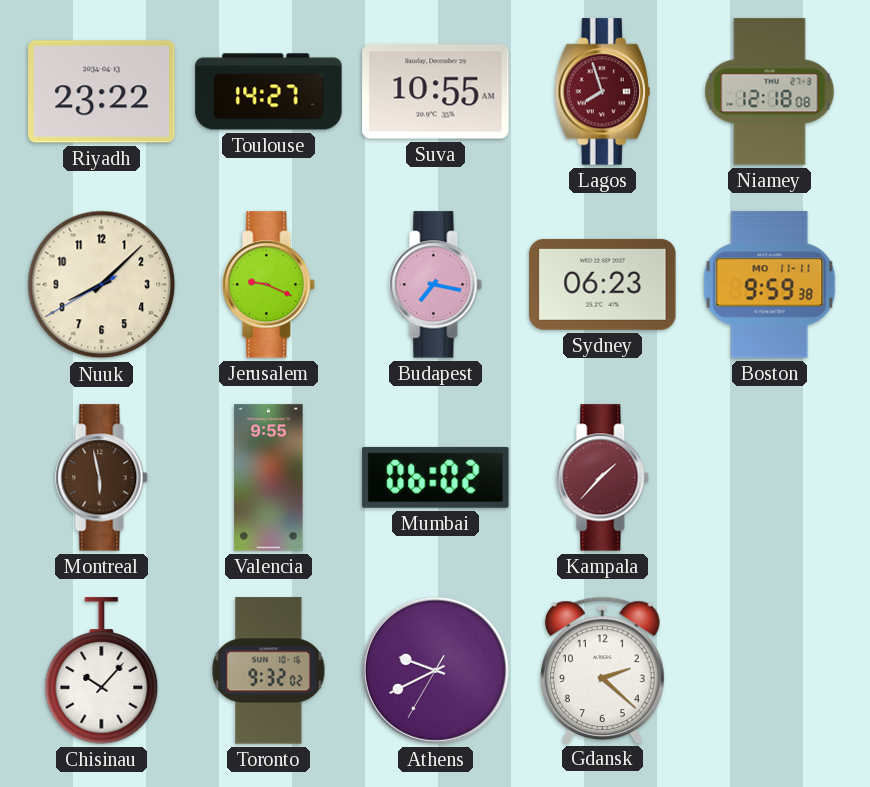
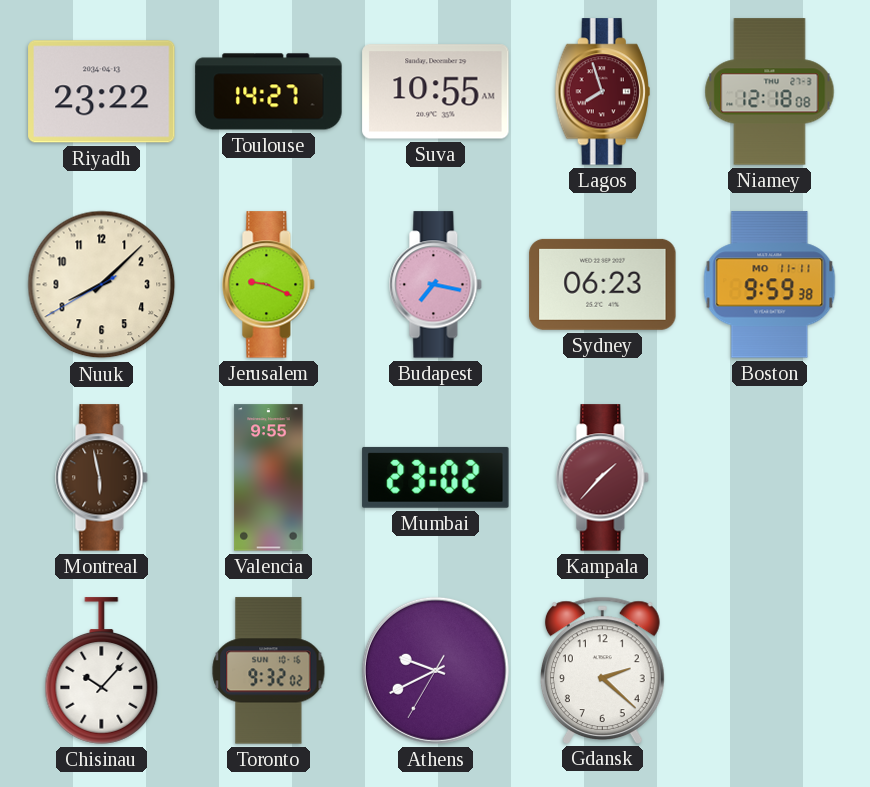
Mumbai: 06:02 -> 23:02
